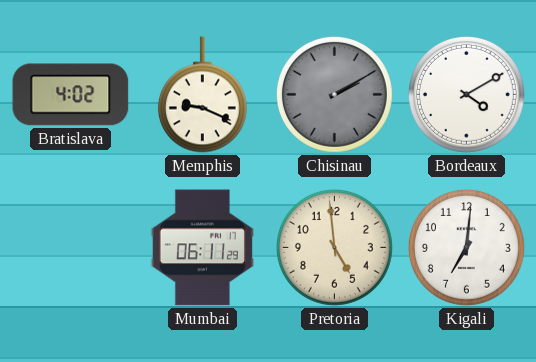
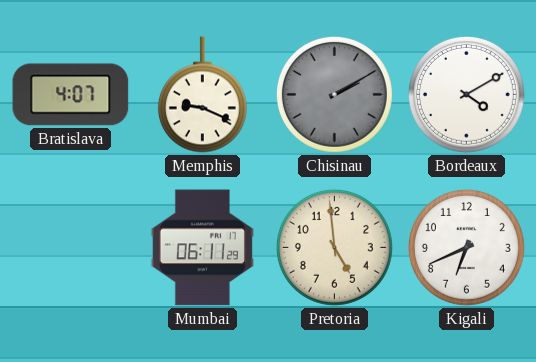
Bratislava: 4:02 -> 4:07
Kigali: 7:01 -> 6:41
